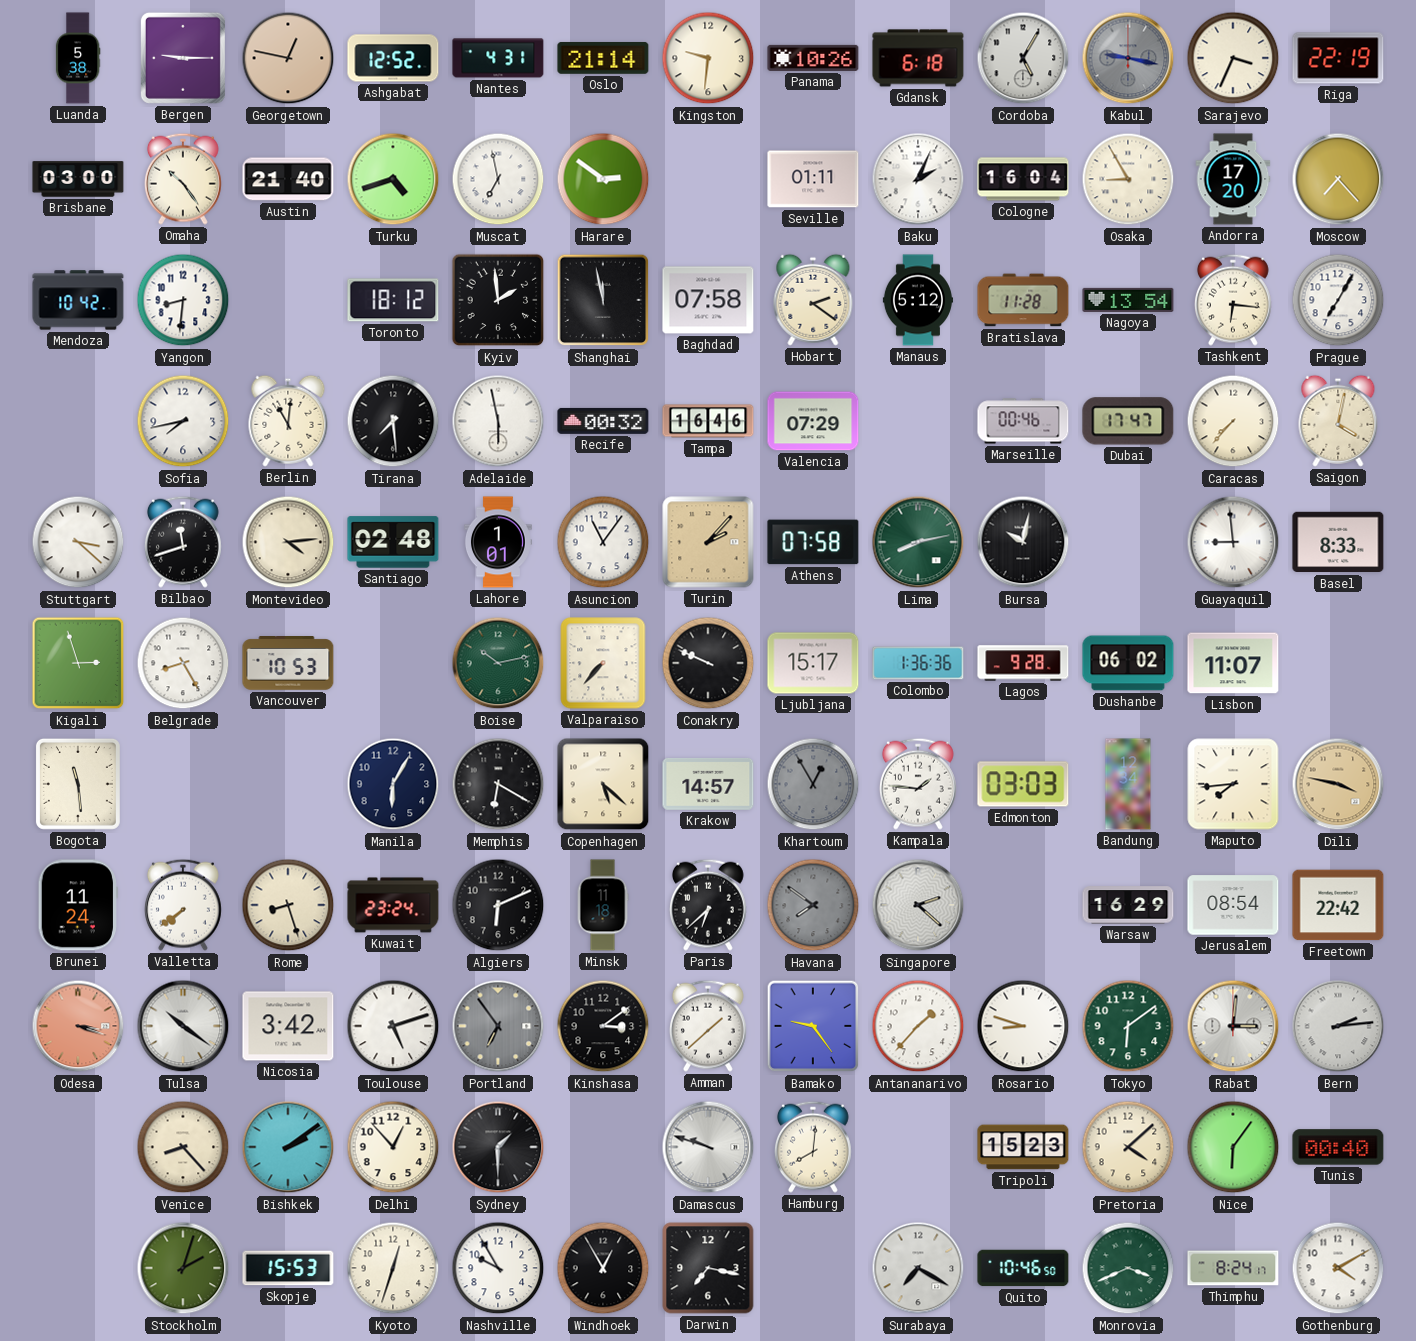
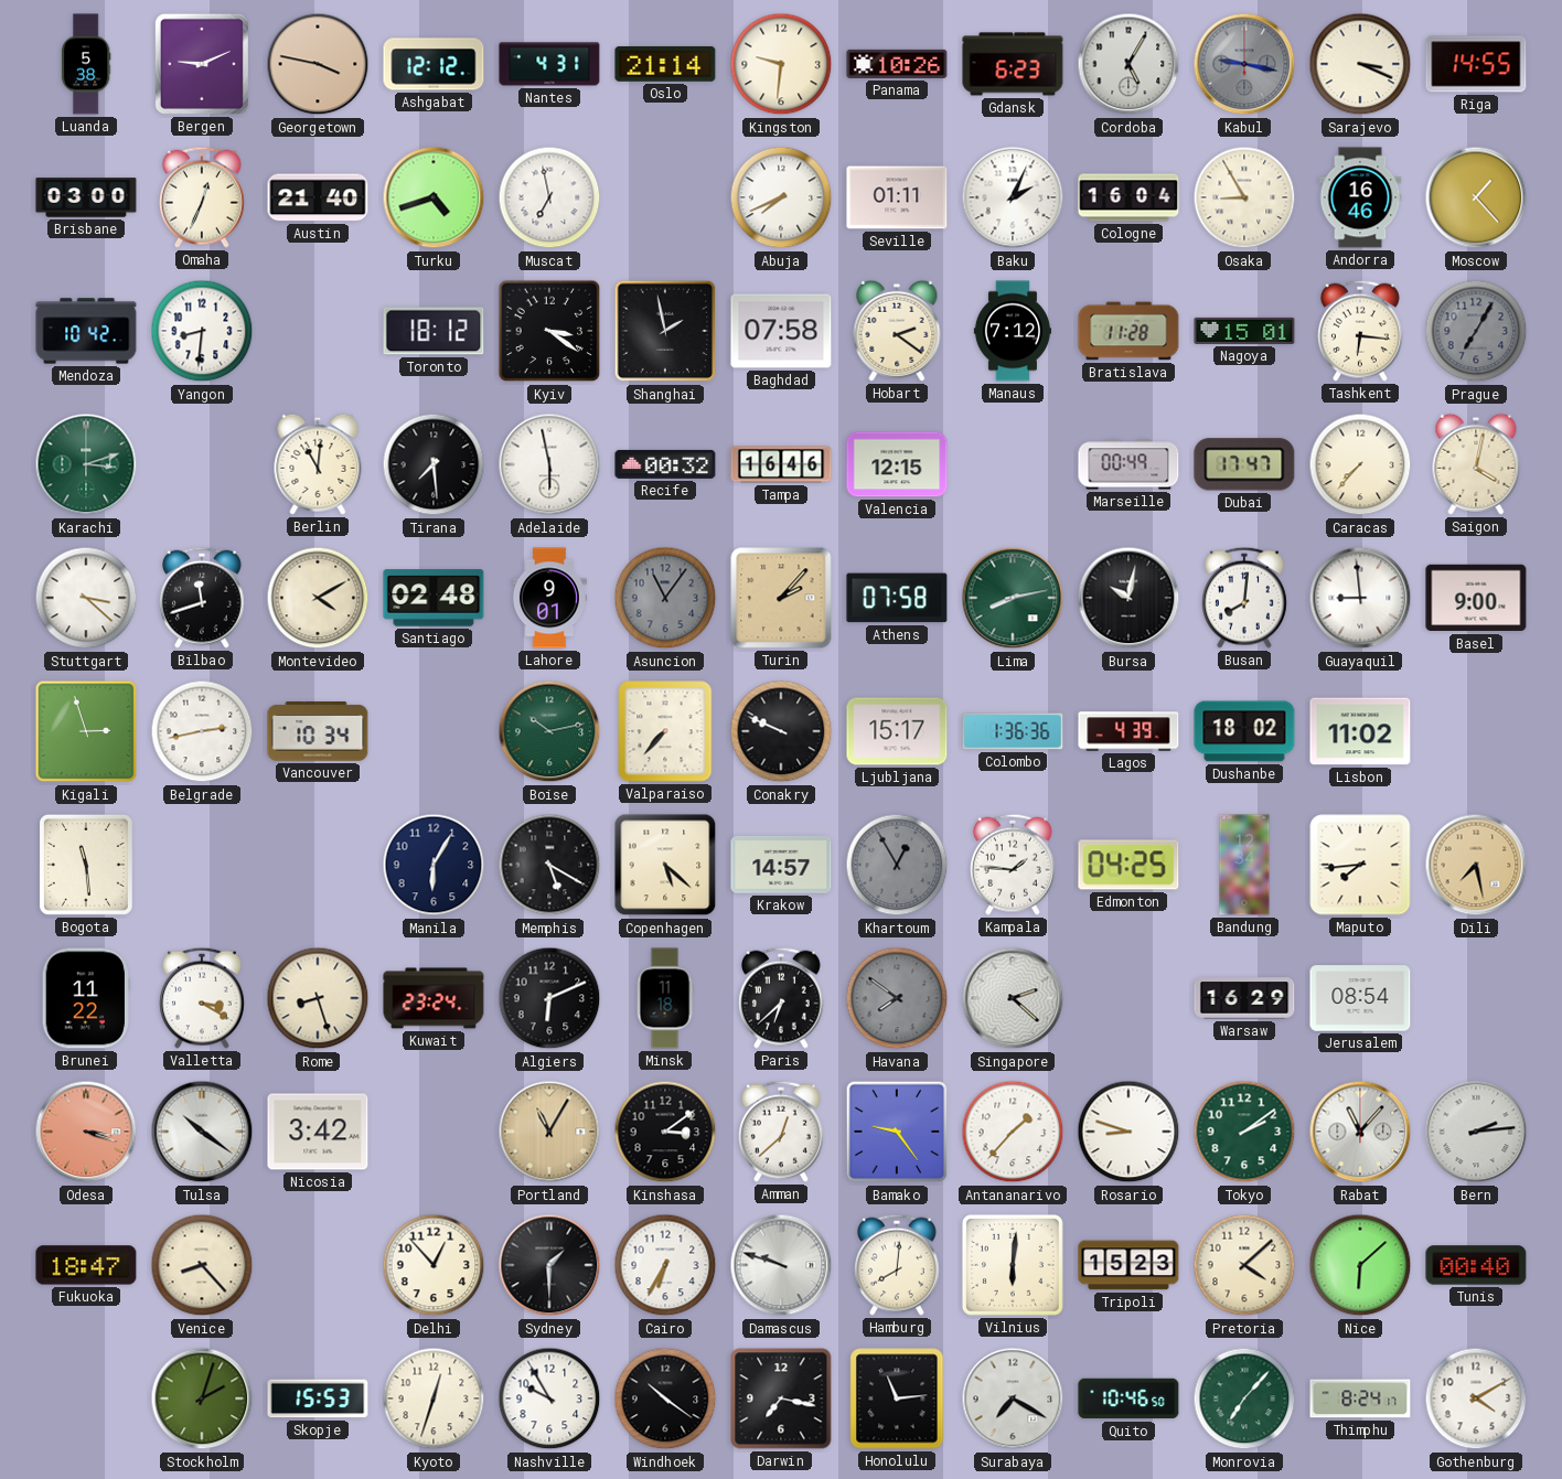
Bergen: 9:15 -> 9:11
Georgetown: 12:47 -> 3:47
Ashgabat: 12:52 -> 12:12
Gdansk: 6:18 -> 6:23
Sarajevo: 3:34 -> 3:19
Riga: 22:19 -> 14:55
Omaha: 10:24 -> 12:34
Harare: 2:51 -> none
Abuja: none -> 7:41
Andorra: 17:20 -> 16:46
Moscow: 7:23 -> 1:23
Kyiv: 1:59 -> 3:21
Shanghai: 11:58 -> 1:58
Manaus: 5:12 -> 7:12
Nagoya: 13:54 -> 15:01
Prague dial: white -> grey
Karachi: none -> 3:12
Sofia: 7:43 -> none
Valencia: 07:29 -> 12:15
Marseille: 00:46 -> 00:49
Montevideo: 4:14 -> 4:10
Lahore: 1:01 -> 9:01
Asuncion dial: white -> grey
Busan: none -> 8:01
Basel: 8:33 -> 9:00
Belgrade: 8:25 -> 2:43
Vancouver: 10:53 -> 10:34
Lagos: 9:28 -> 4:39
Dushanbe: 06:02 -> 18:02
Lisbon: 11:07 -> 11:02
Memphis: 6:20 -> 5:20
Edmonton: 03:03 -> 04:25
Dili: 3:47 -> 7:28
Brunei: 11:24 -> 11:22
Valletta: 7:39 -> 3:20
Freetown: 22:42 -> none
Toulouse: 5:12 -> none
Portland: 6:54 -> 11:05
Portland dial: grey -> champagne
Amman: 1:38 -> 12:38
Tokyo: 6:09 -> 2:09
Rabat: 3:01 -> 11:07
Fukuoka: none -> 18:47
Bishkek: 2:09 -> none
Cairo: none -> 6:35
Vilnius: none -> 6:01
Nice: 6:06 -> 6:08
Windhoek: 12:55 -> 10:21
Honolulu: none -> 11:14
Monrovia: 3:41 -> 7:07
